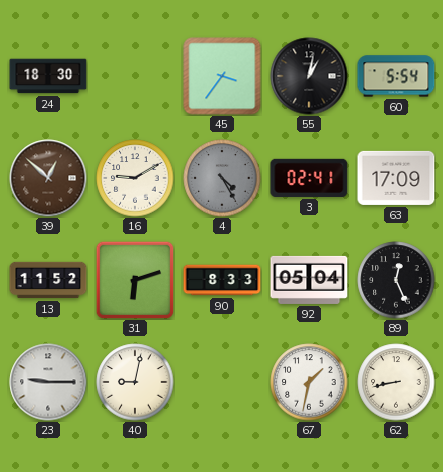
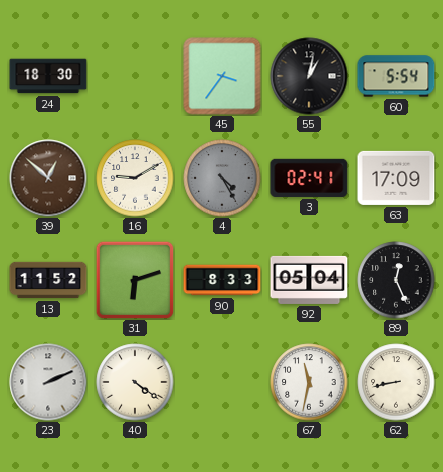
23: 9:15 -> 2:11
40: 9:02 -> 4:21
67: 1:32 -> 11:32
